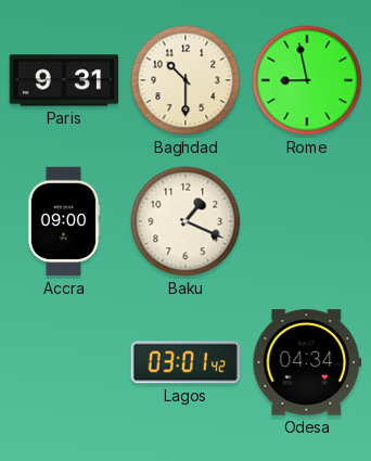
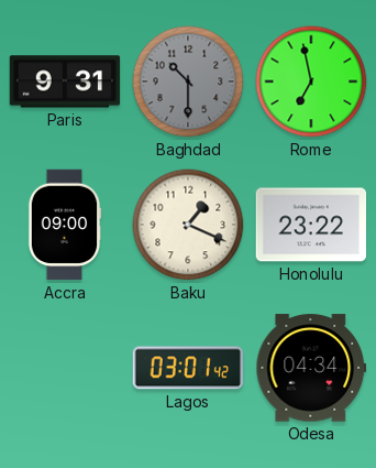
Baghdad dial: cream -> grey
Rome: 8:58 -> 6:58
Honolulu: none -> 23:22
